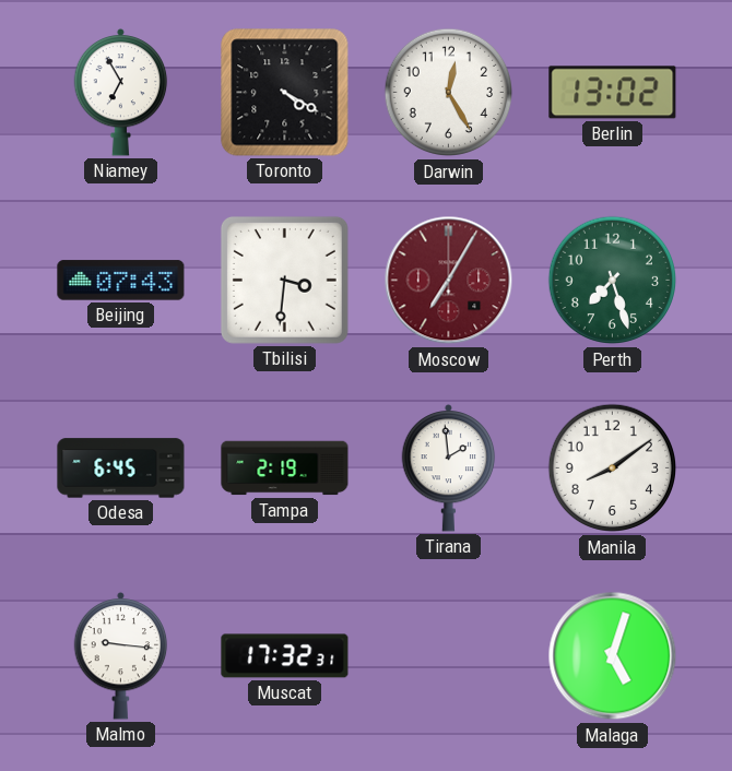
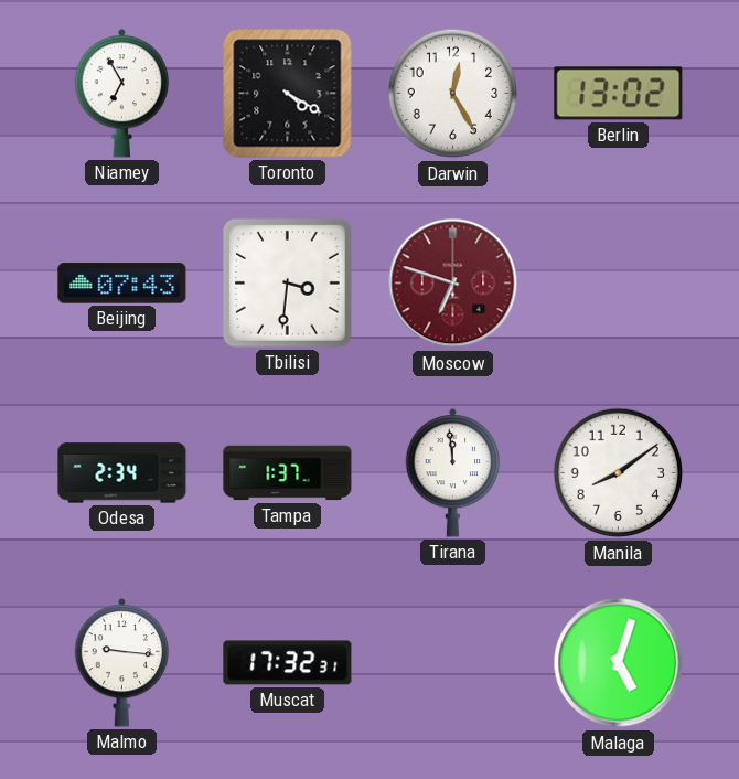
Moscow: 7:05 -> 6:48
Perth: 7:27 -> none
Odesa: 6:45 -> 2:34
Tampa: 2:19 -> 1:37
Tirana: 1:59 -> 11:59
